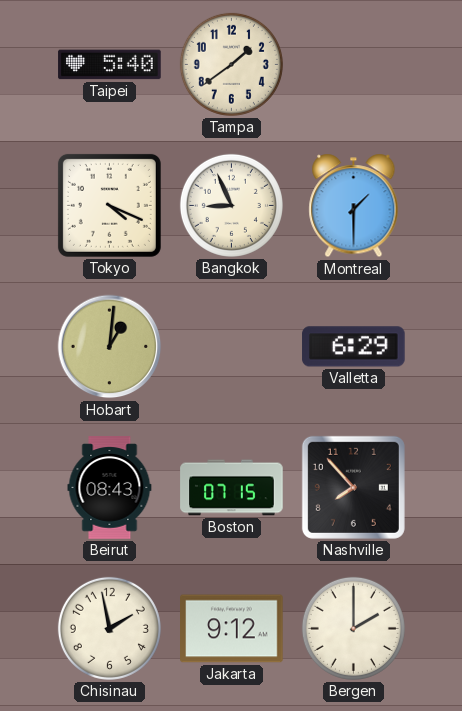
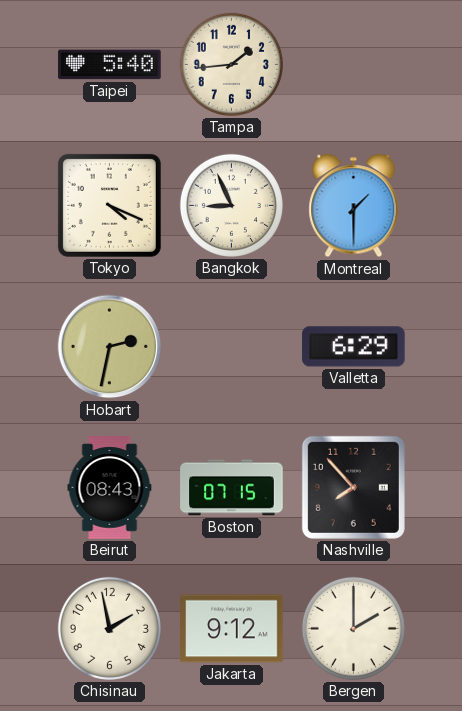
Tampa: 1:39 -> 1:44
Hobart: 1:01 -> 2:32
